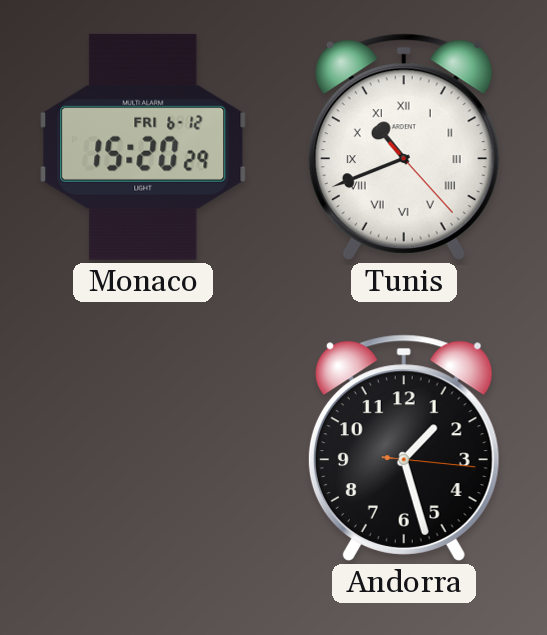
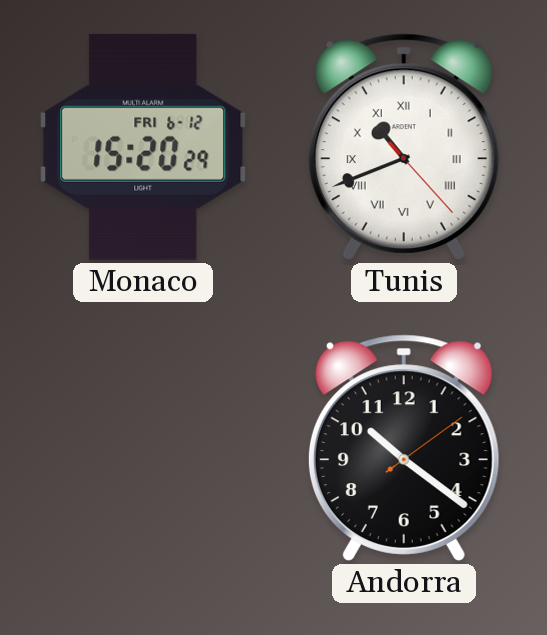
Andorra: 1:27 -> 10:21
